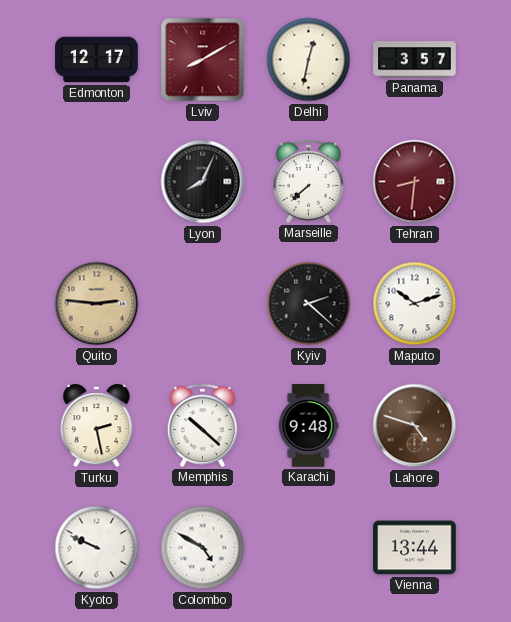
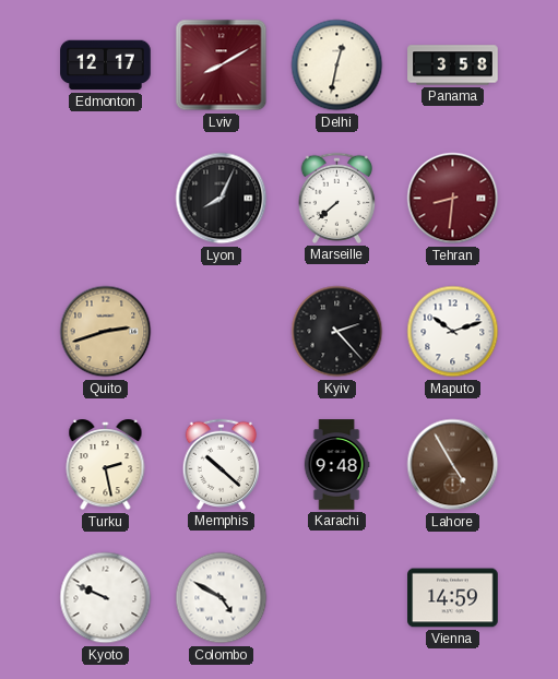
Panama: 3:57 -> 3:58
Quito: 2:46 -> 2:42
Kyiv: 2:22 -> 2:23
Lahore: 4:48 -> 4:55
Vienna: 13:44 -> 14:59
